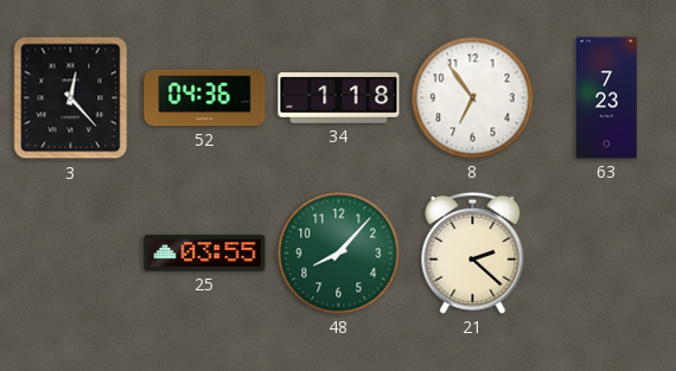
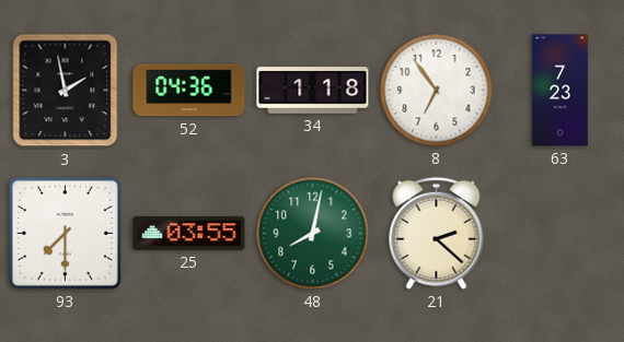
3: 12:23 -> 1:58
93: none -> 7:30
48: 8:07 -> 8:02
